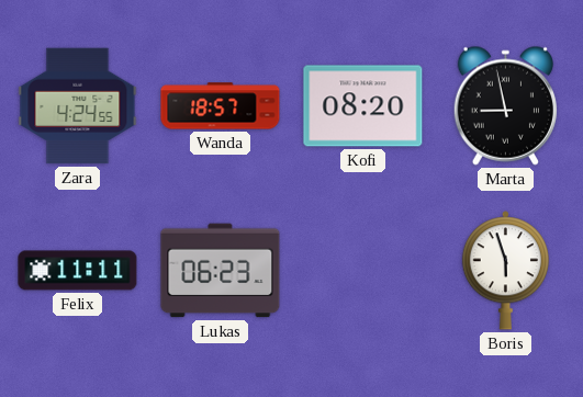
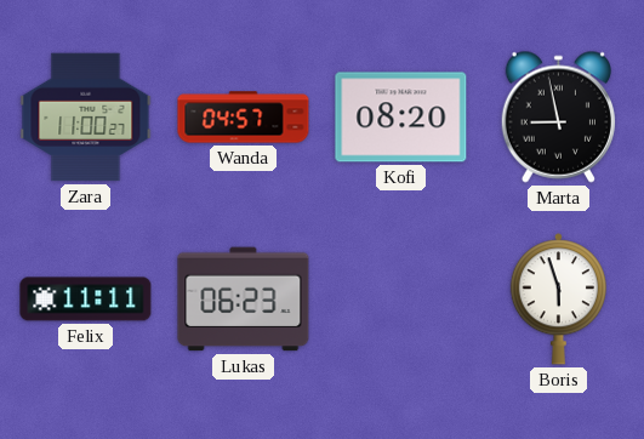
Zara: 4:24 -> 11:00
Wanda: 18:57 -> 04:57
